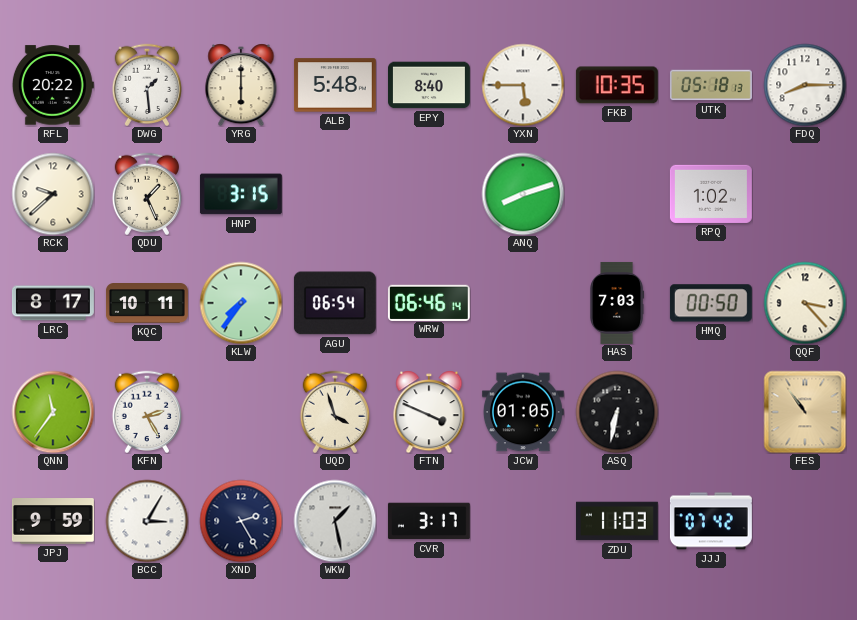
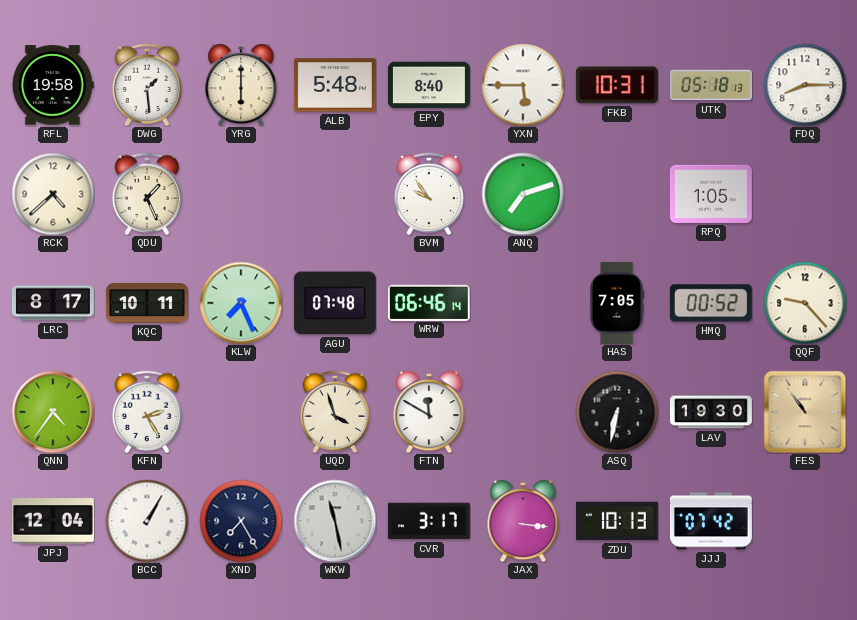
RFL: 20:22 -> 19:58
FKB: 10:35 -> 10:31
RCK: 9:38 -> 4:38
HNP: 3:15 -> none
BVM: none -> 9:54
ANQ: 8:12 -> 7:12
RPQ: 1:02 -> 1:05
KLW: 7:36 -> 7:26
AGU: 06:54 -> 07:48
HAS: 7:03 -> 7:05
HMQ: 00:50 -> 00:52
QQF: 3:23 -> 9:23
QNN: 11:36 -> 4:36
FTN: 3:49 -> 11:50
JCW: 01:05 -> none
LAV: none -> 19:30
JPJ: 9:59 -> 12:04
BCC: 3:05 -> 1:05
XND: 2:25 -> 7:25
WKW: 1:28 -> 11:28
JAX: none -> 3:16
ZDU: 11:03 -> 10:13
